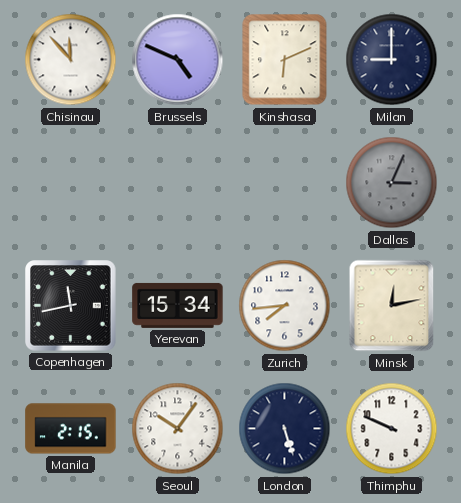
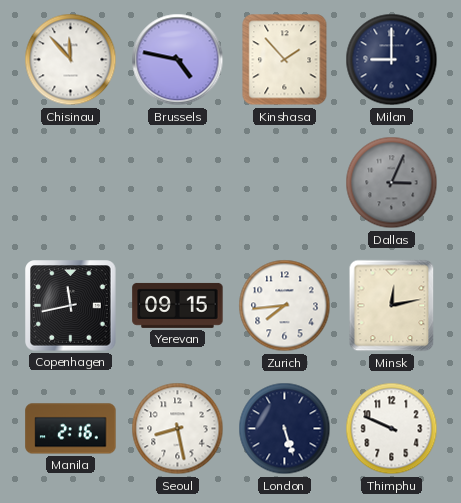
Brussels: 4:49 -> 4:47
Kinshasa: 6:11 -> 1:53
Yerevan: 15:34 -> 09:15
Manila: 2:15 -> 2:16
Seoul: 10:06 -> 8:28
